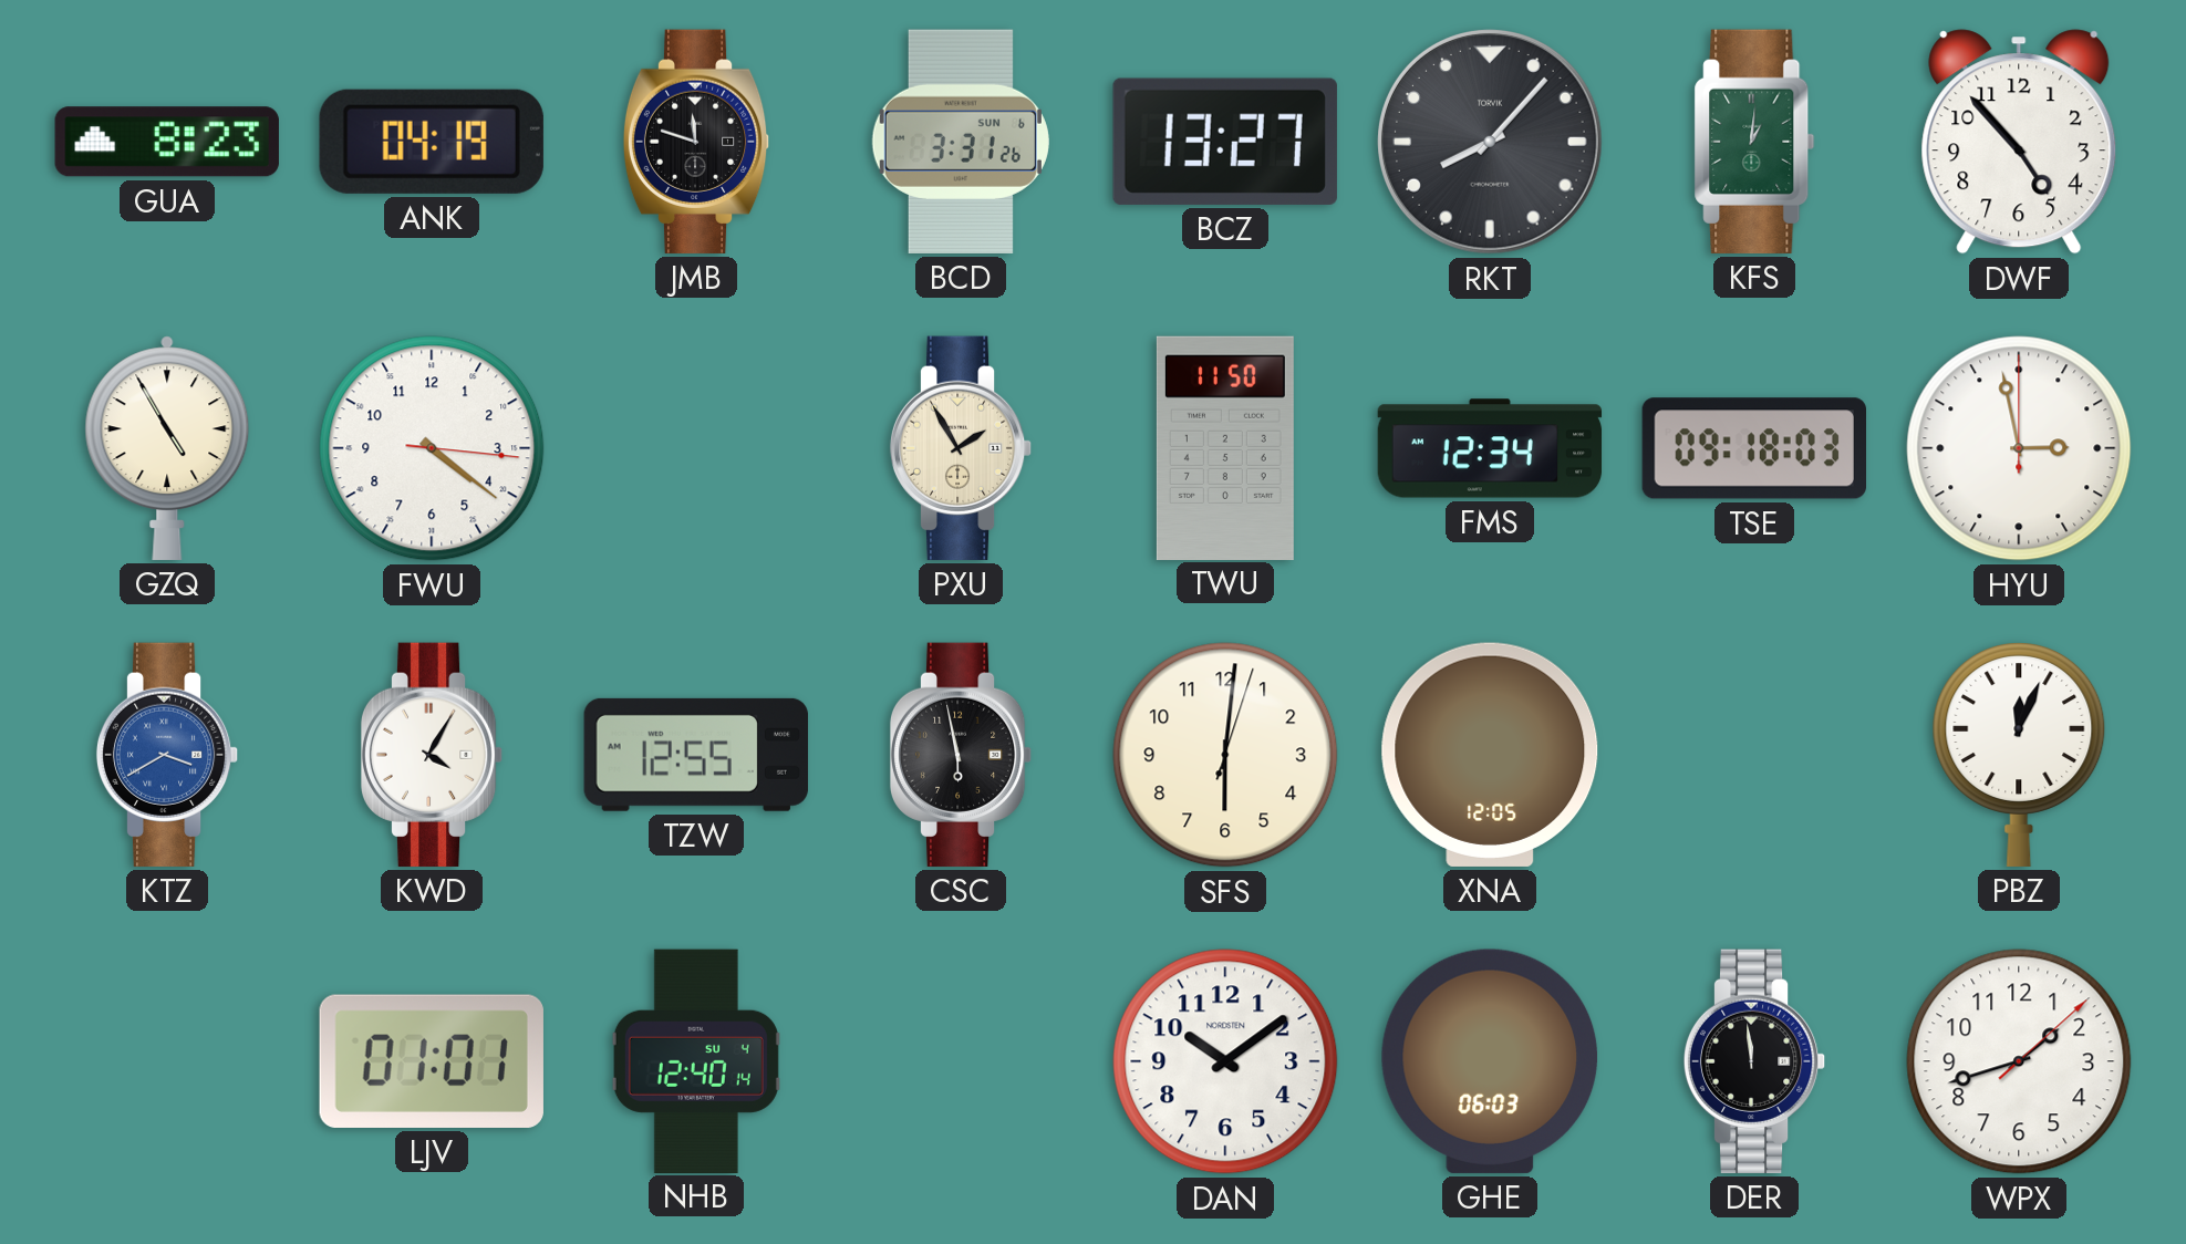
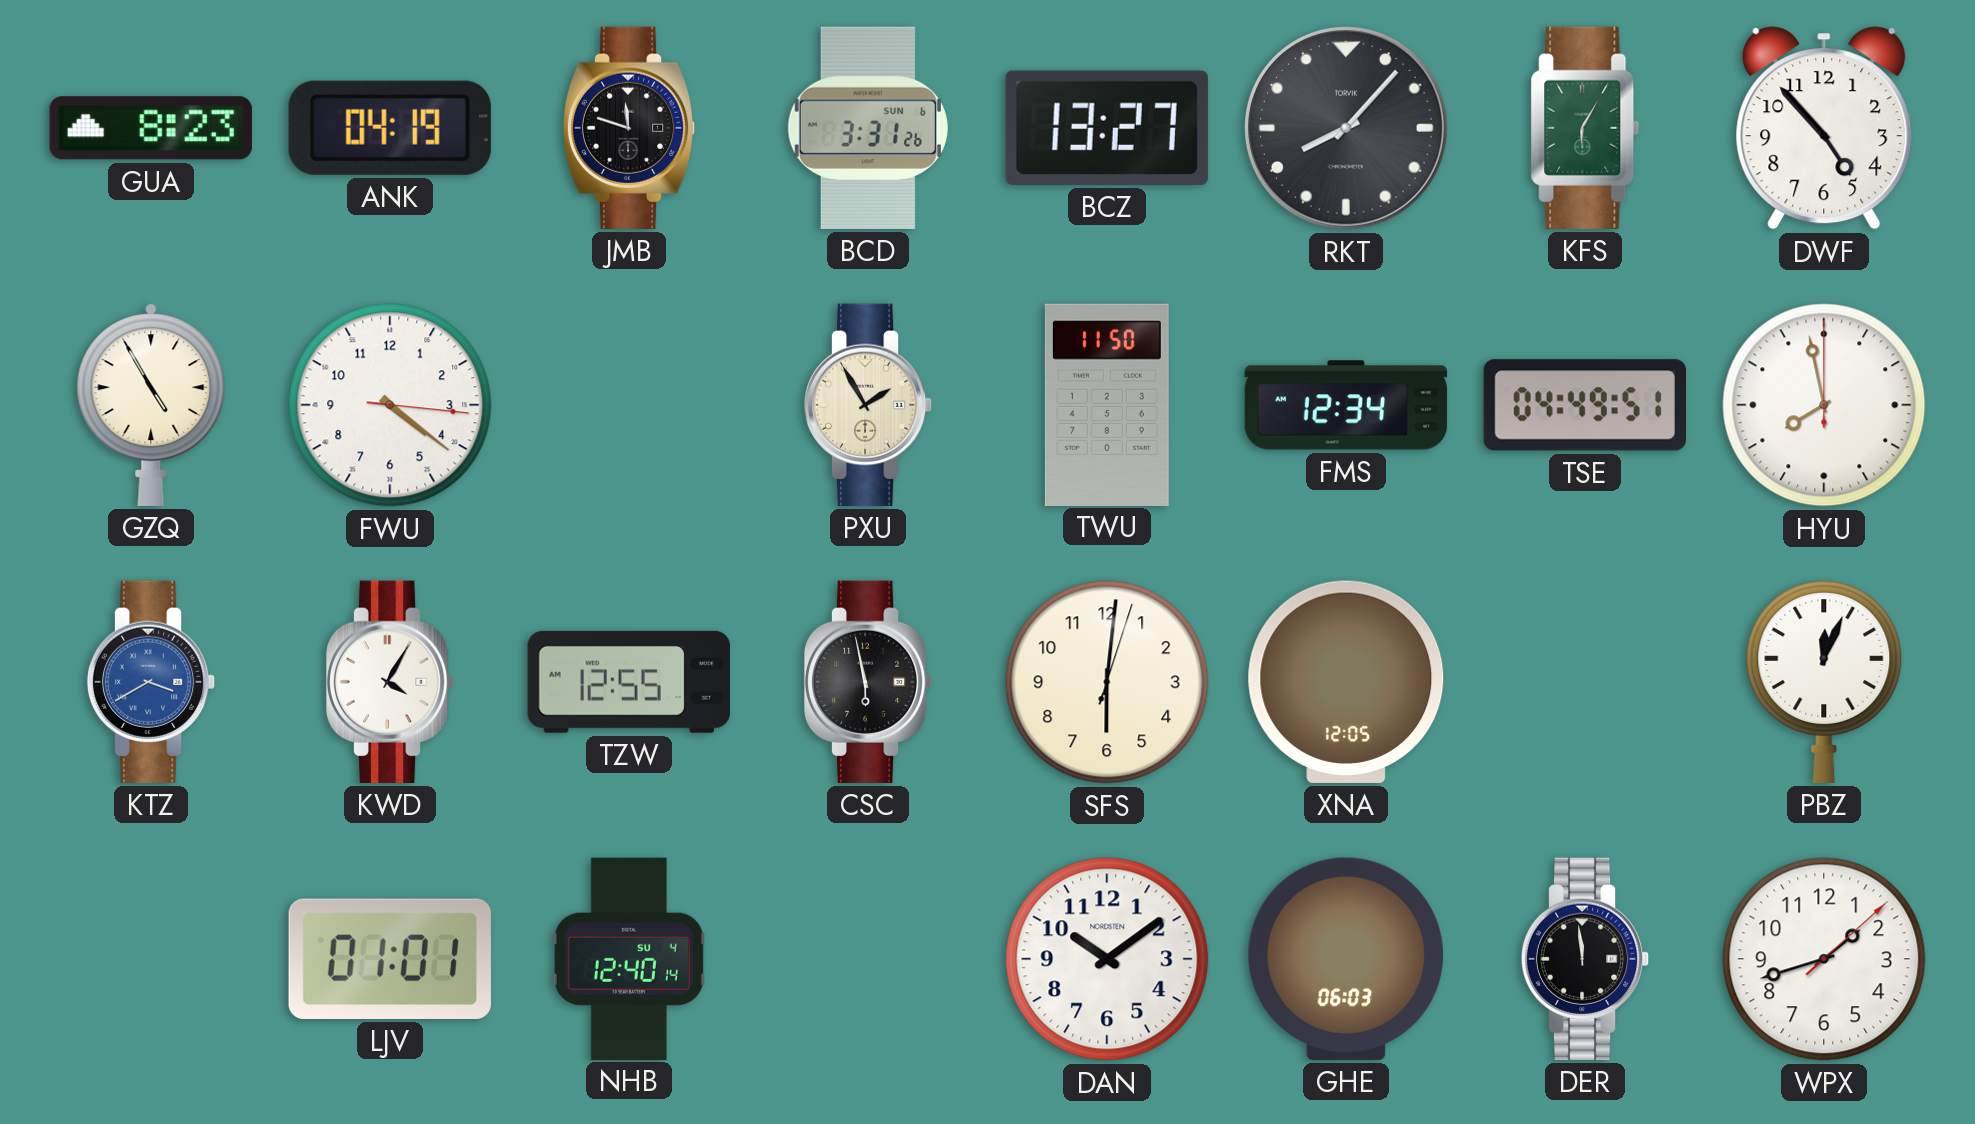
KFS: 1:01 -> 6:05
TSE: 09:18 -> 04:49
HYU: 2:58 -> 7:58
